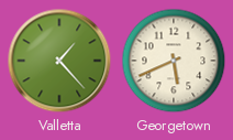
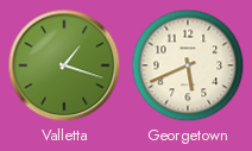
Valletta: 1:23 -> 1:18
